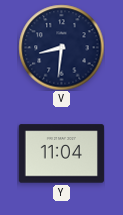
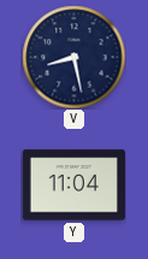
V: 8:31 -> 8:28
